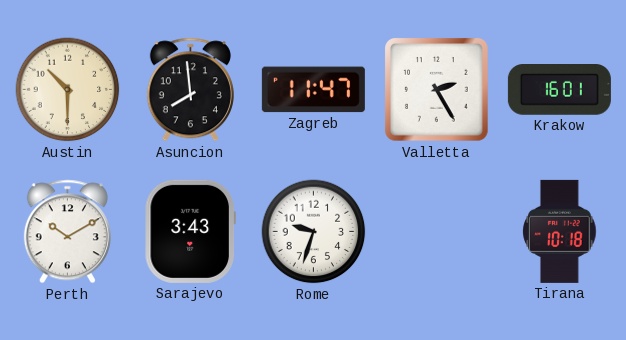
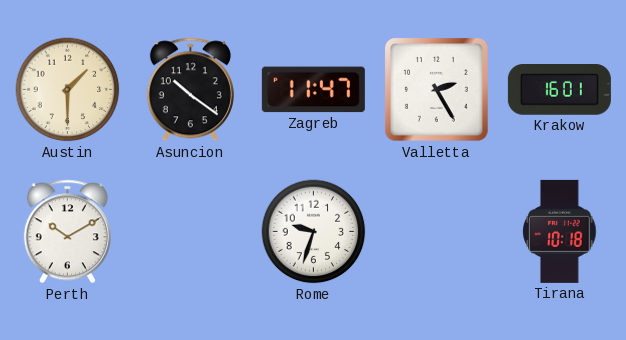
Austin: 10:30 -> 1:30
Asuncion: 7:59 -> 10:21
Sarajevo: 3:43 -> none
